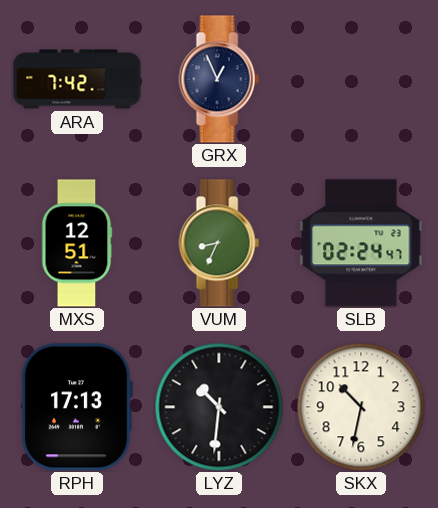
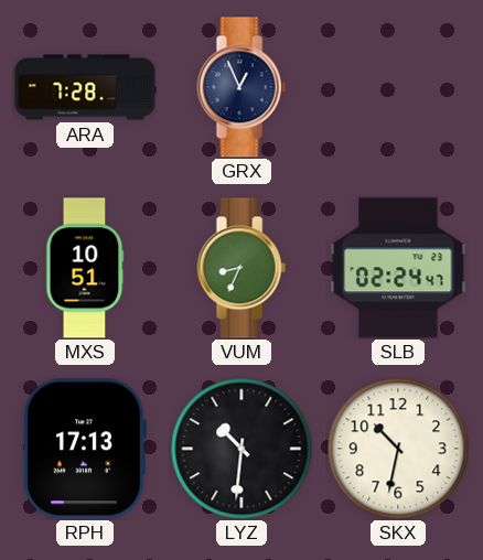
ARA: 7:42 -> 7:28
MXS: 12:51 -> 10:51
